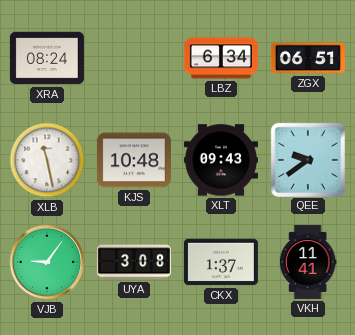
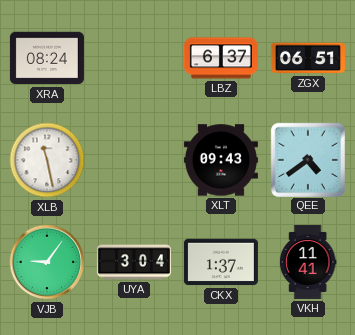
LBZ: 6:34 -> 6:37
KJS: 10:48 -> none
QEE: 9:39 -> 4:39
UYA: 3:08 -> 3:04
